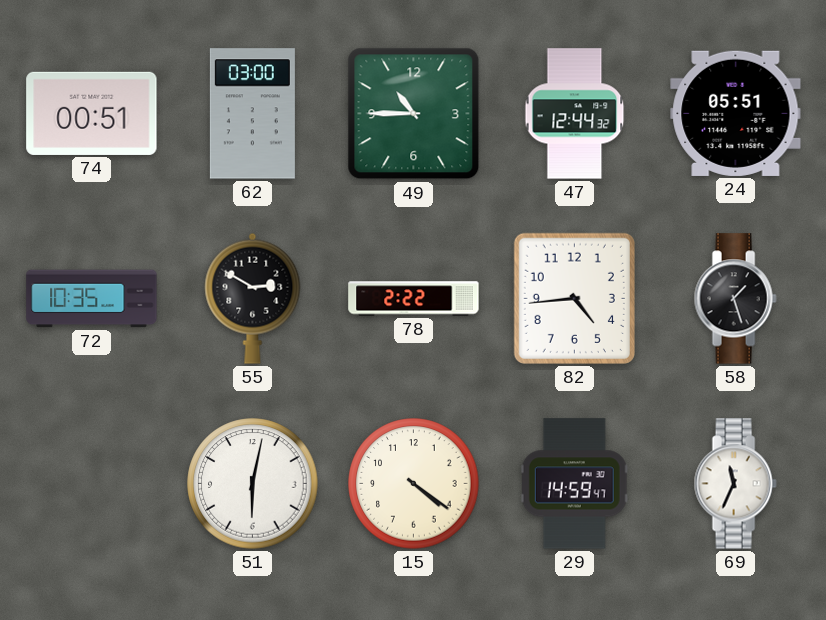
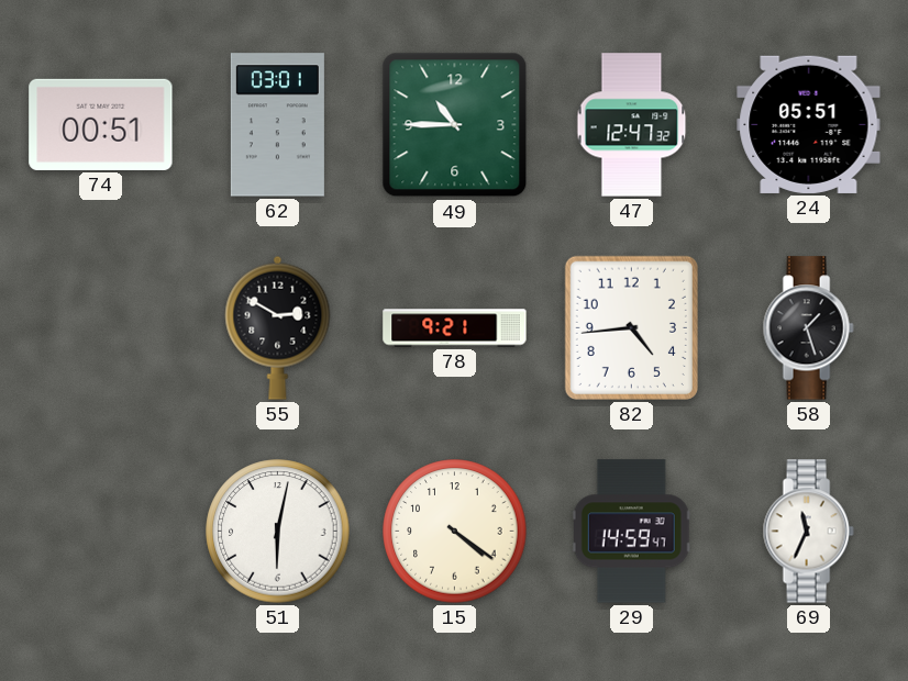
62: 03:00 -> 03:01
47: 12:44 -> 12:47
72: 10:35 -> none
78: 2:22 -> 9:21
